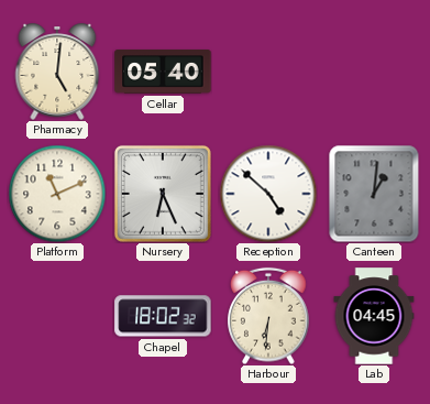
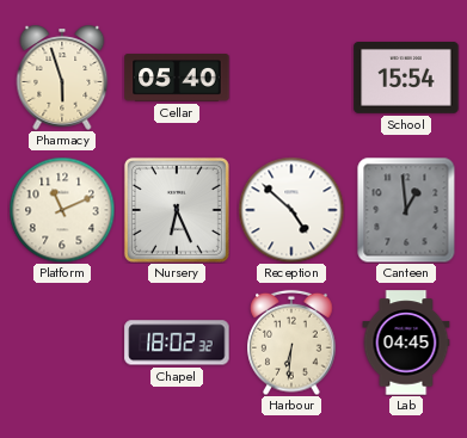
Pharmacy: 5:01 -> 5:57
School: none -> 15:54
Canteen: 1:01 -> 12:59
